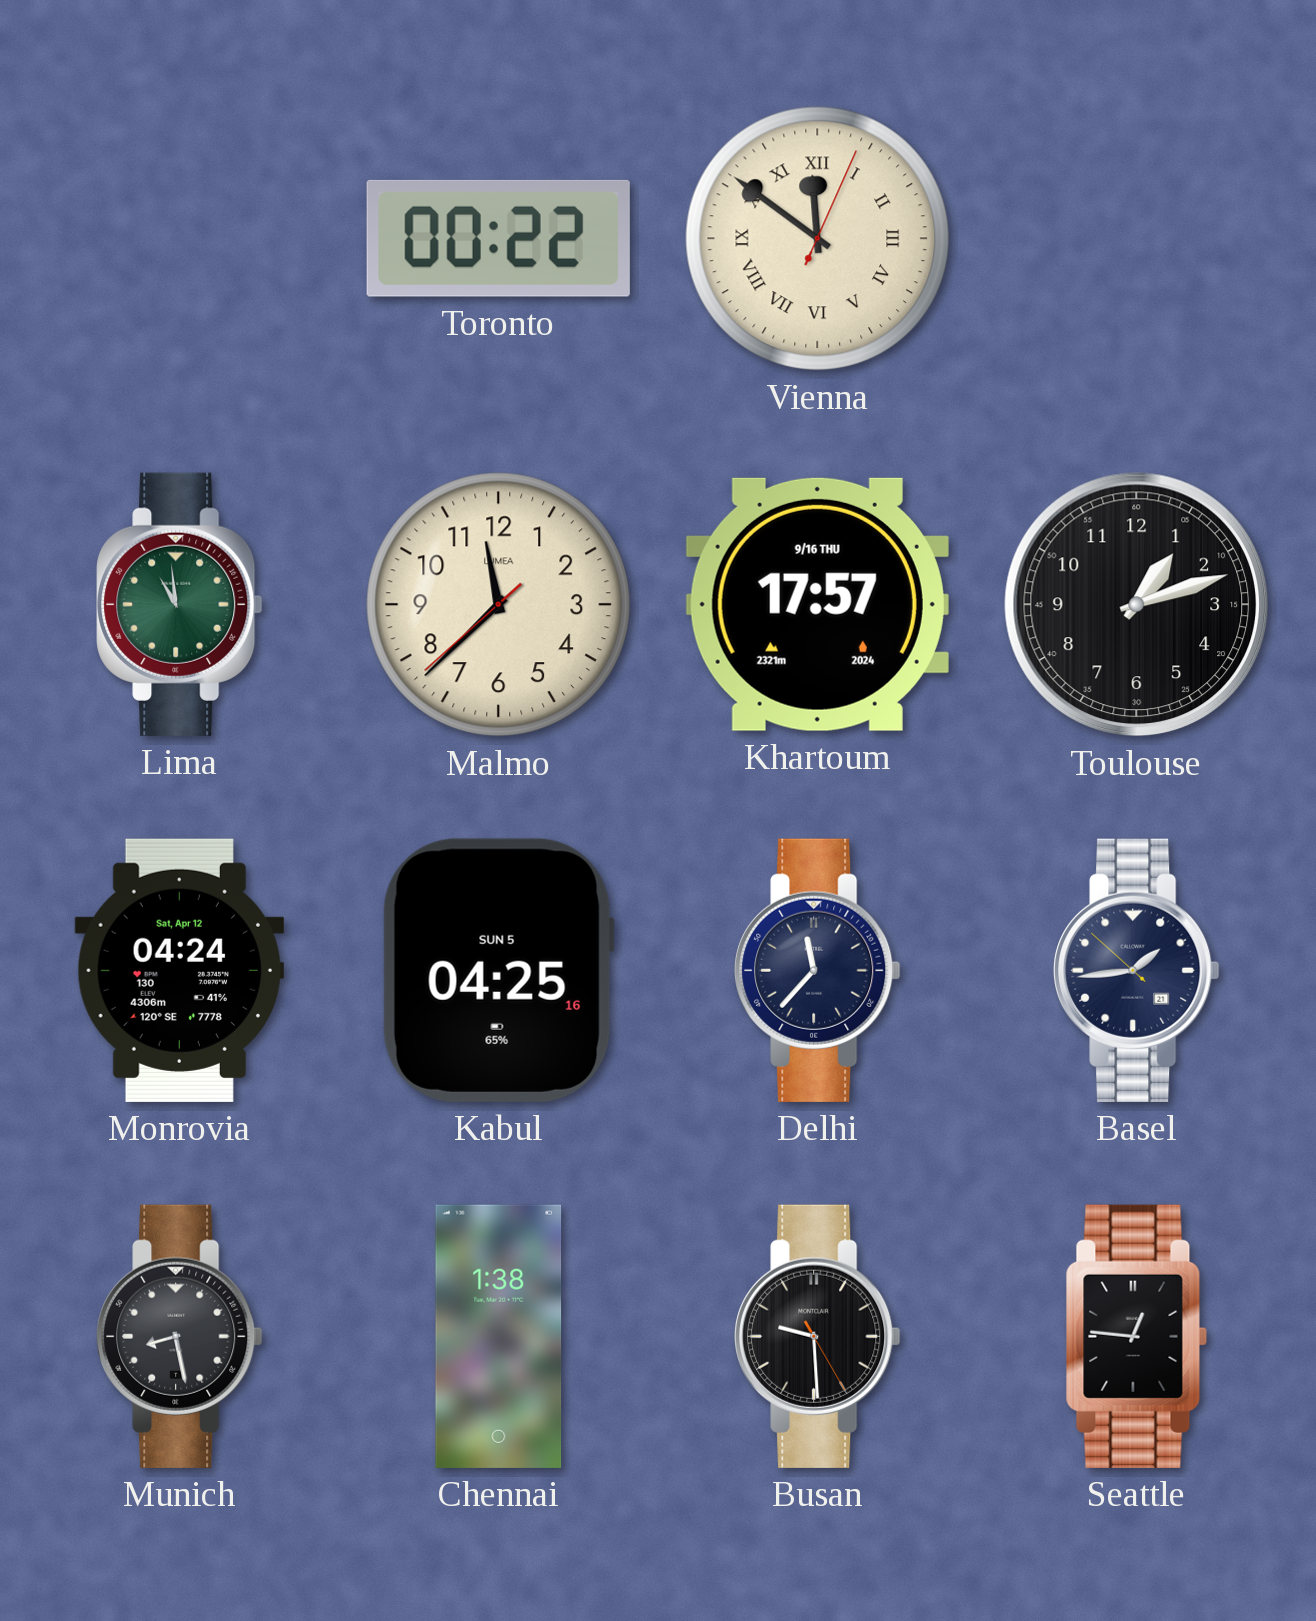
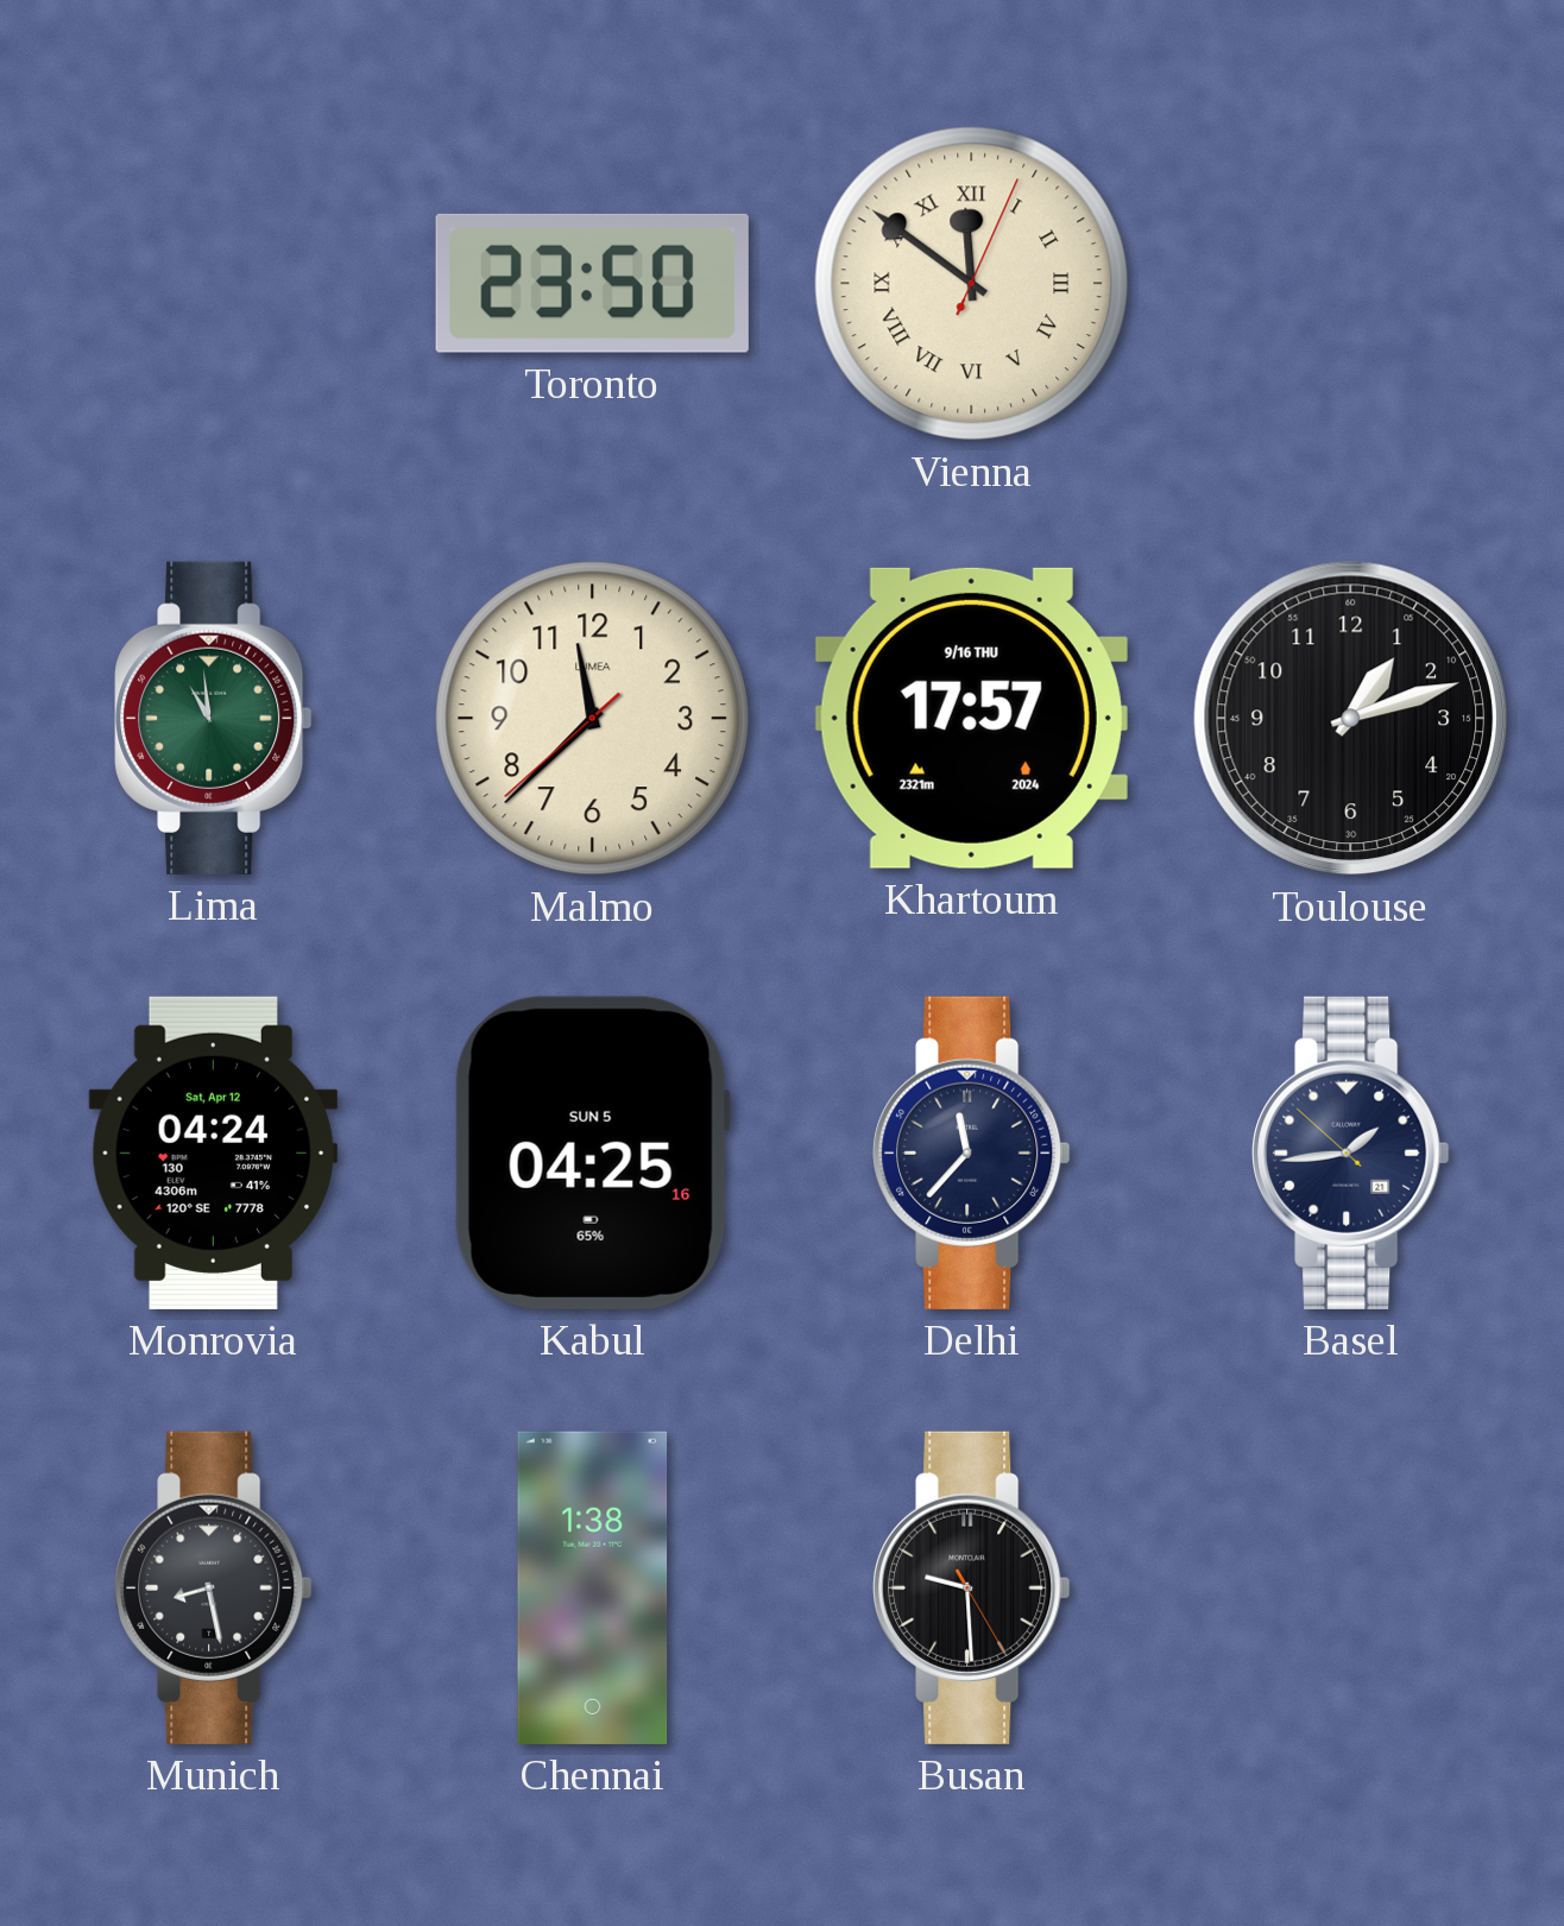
Toronto: 00:22 -> 23:50
Seattle: 12:46 -> none
